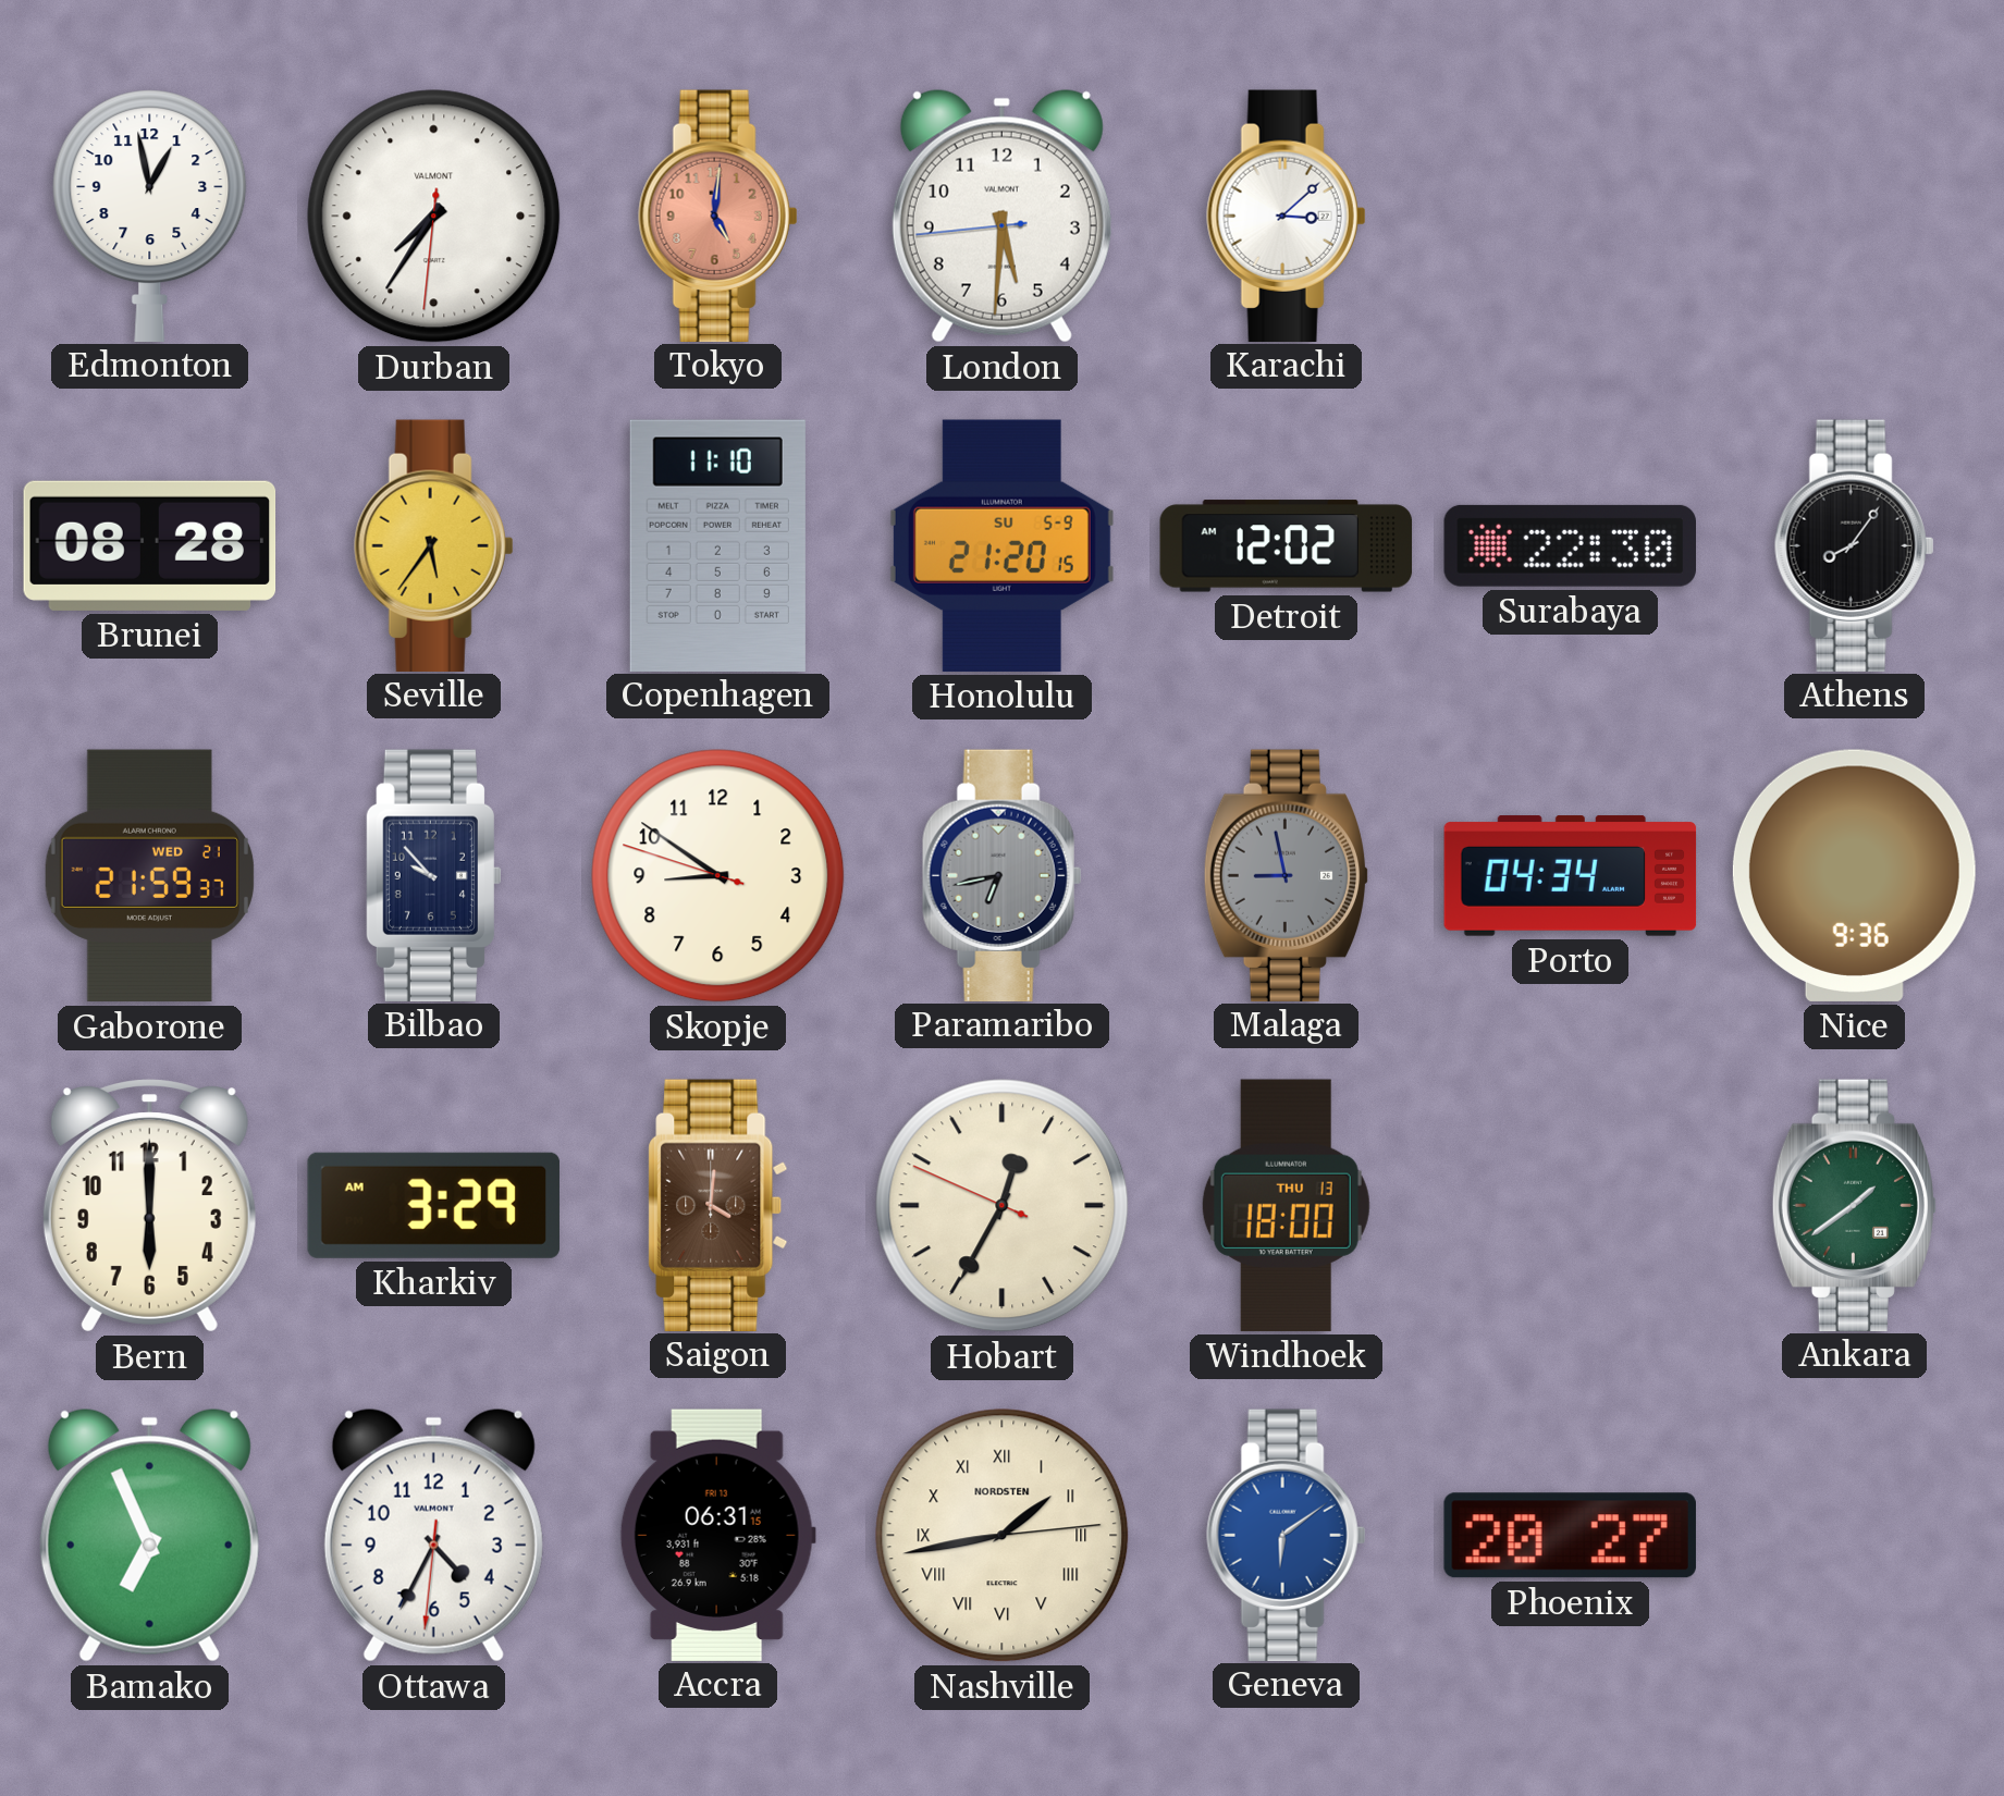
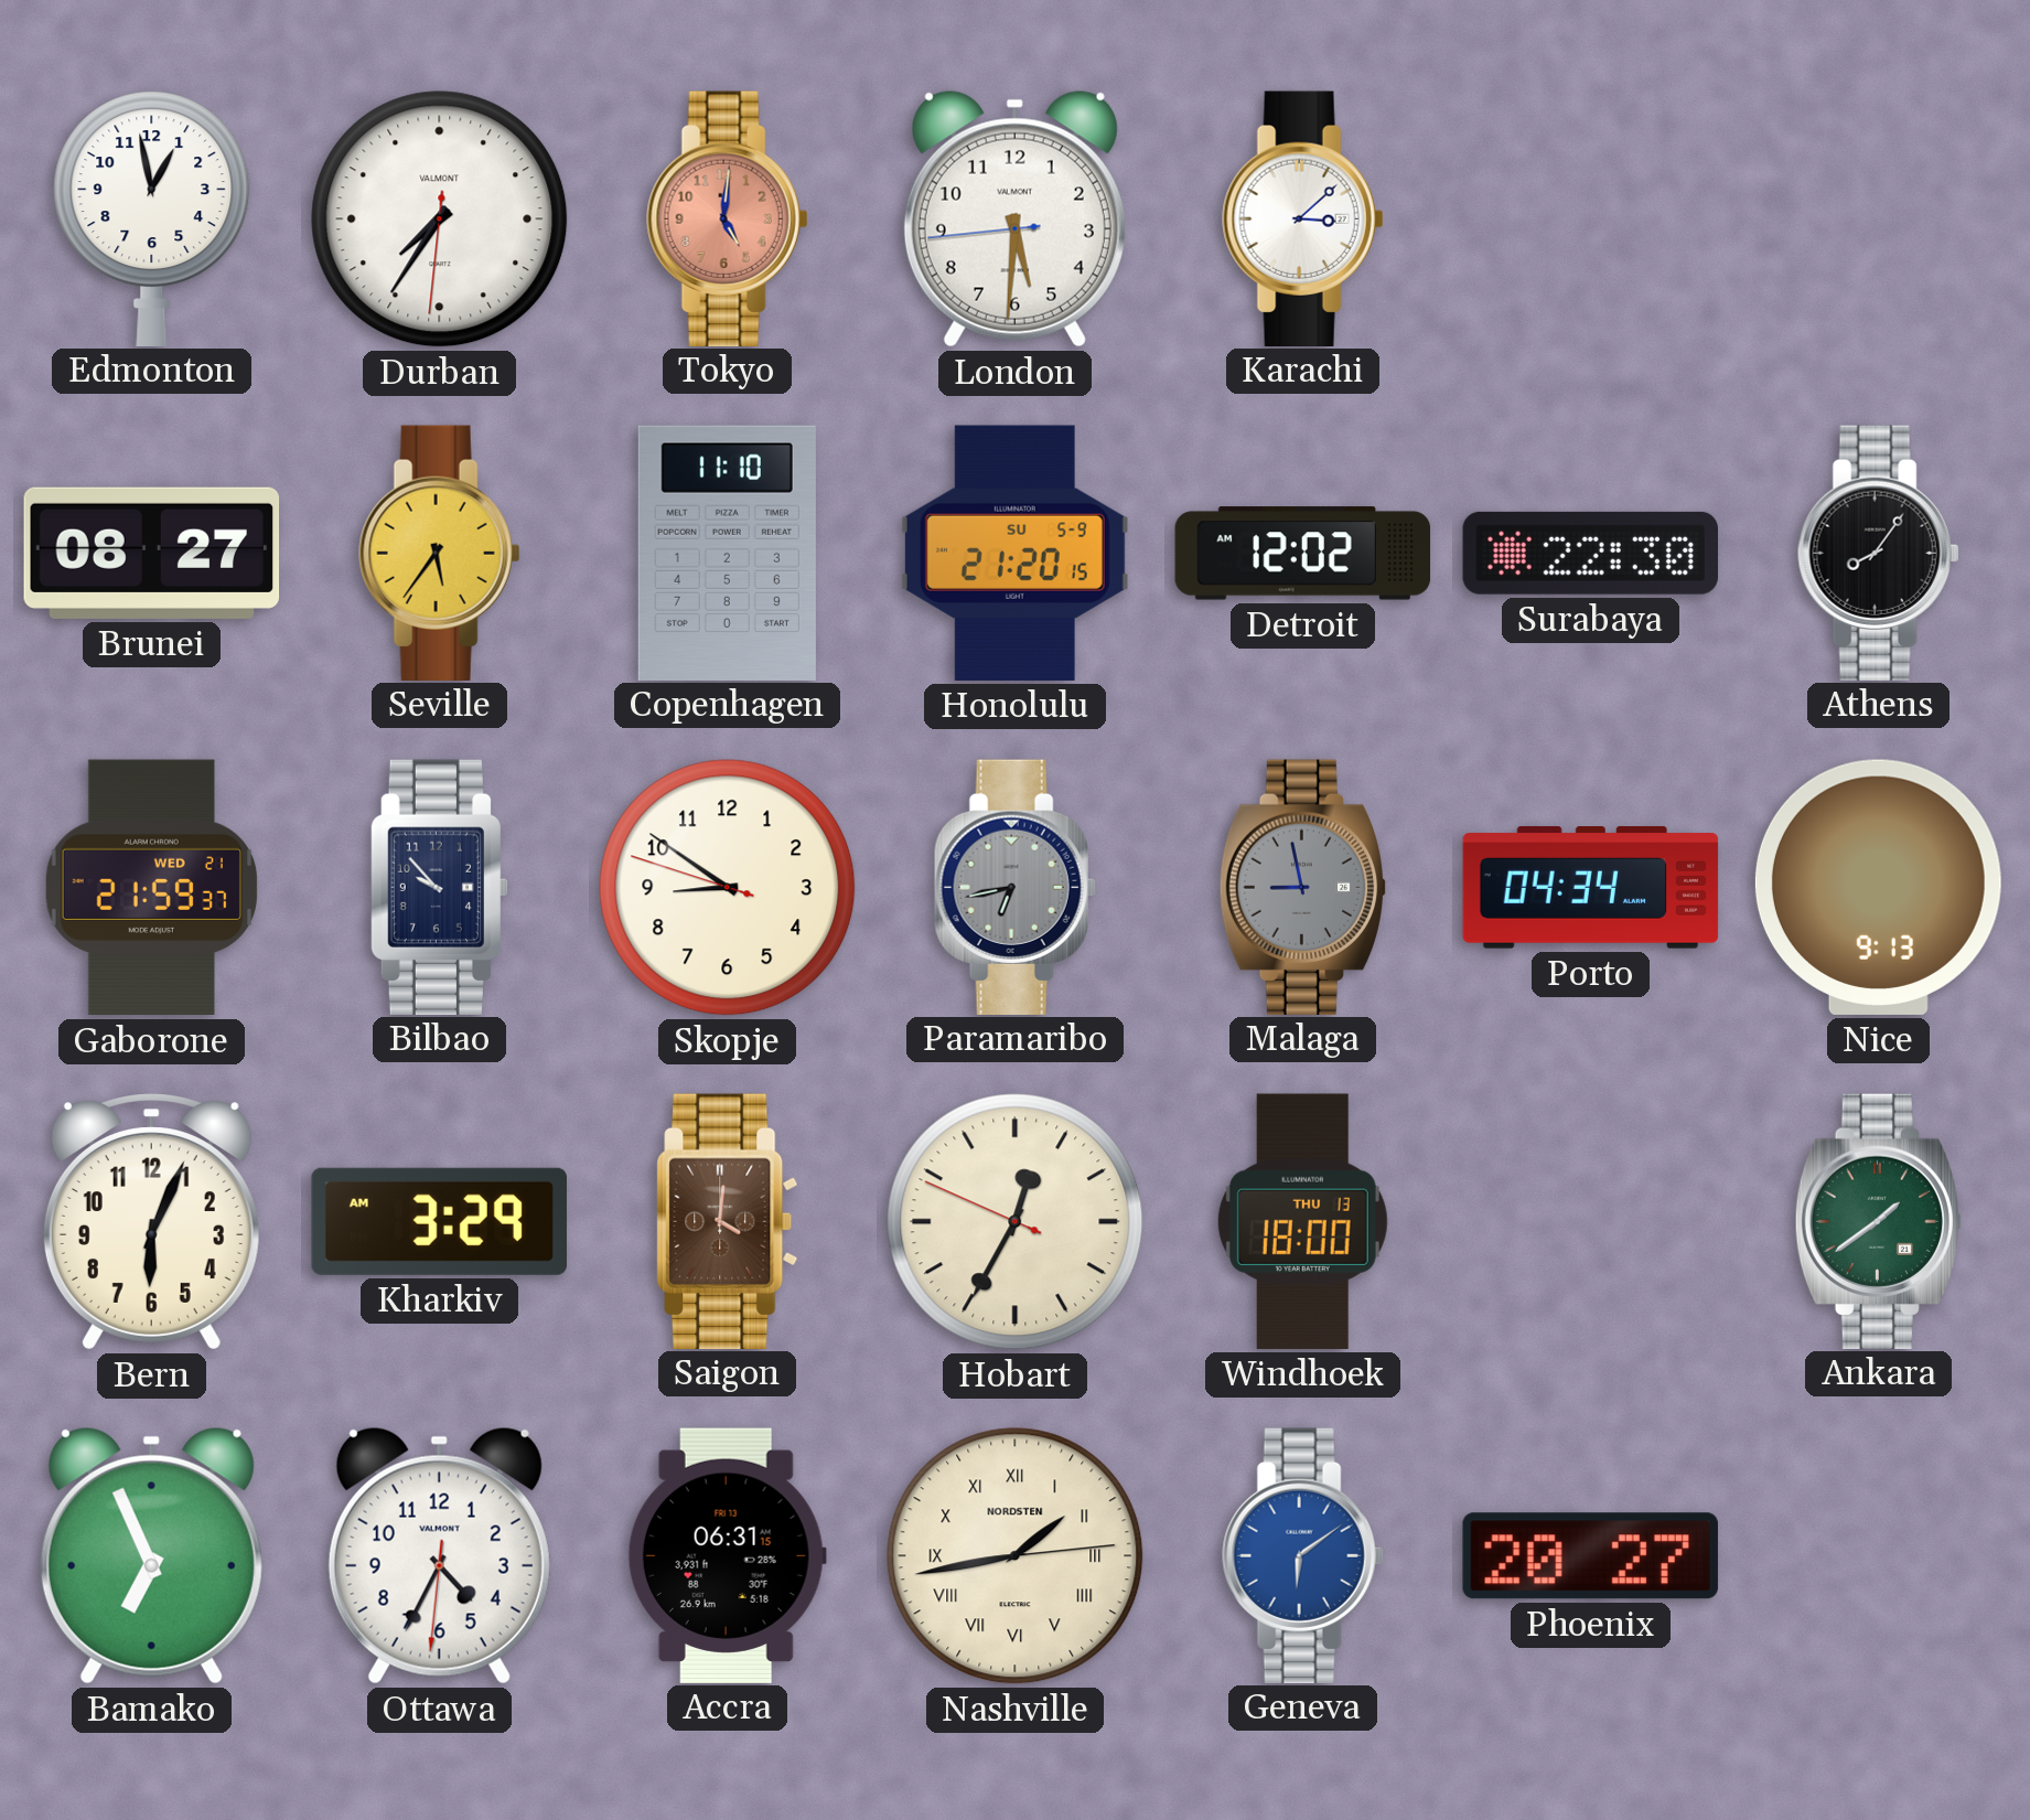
Brunei: 08:28 -> 08:27
Nice: 9:36 -> 9:13
Bern: 6:00 -> 6:04
